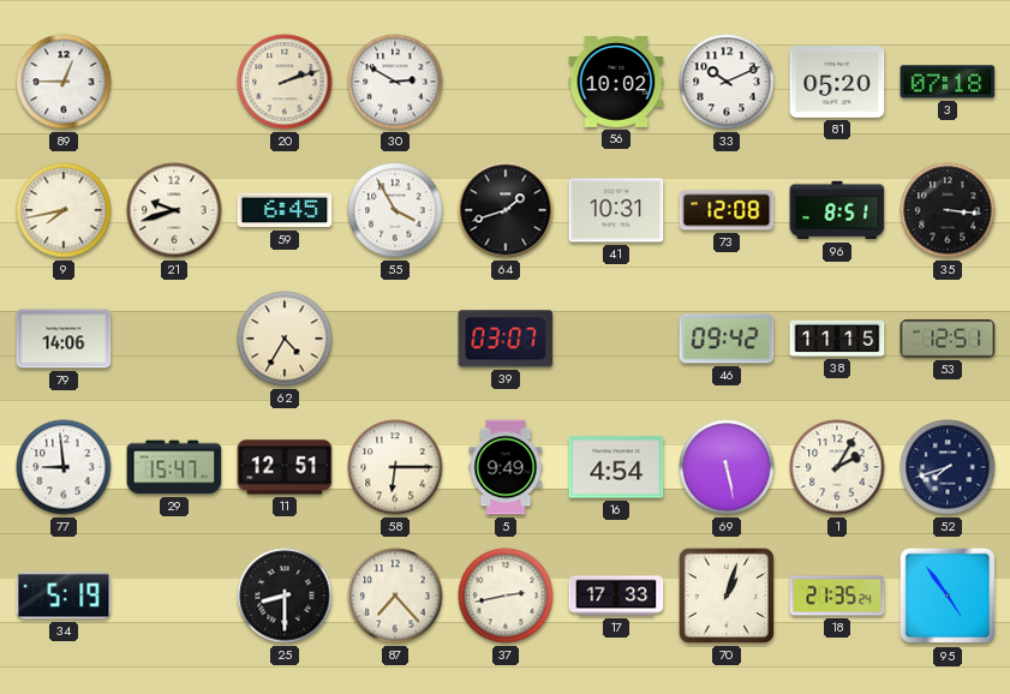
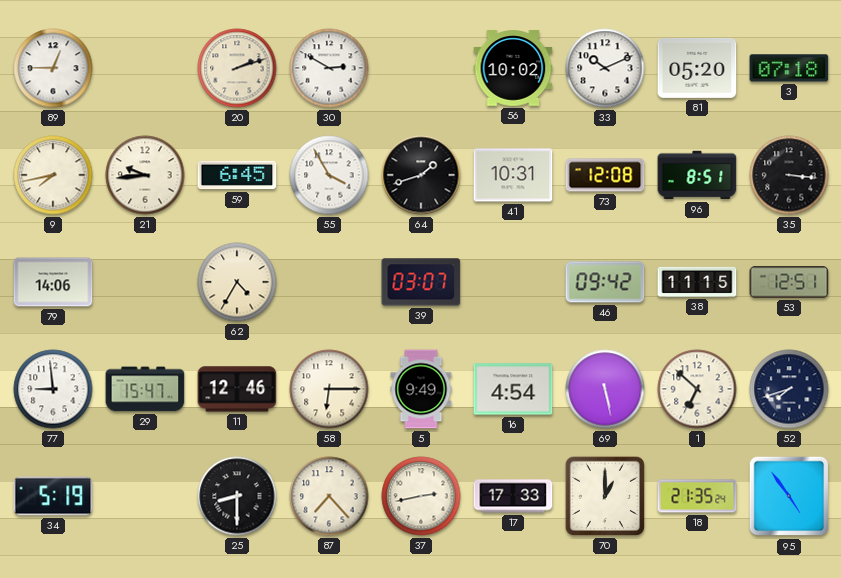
21: 9:42 -> 9:44
11: 12:51 -> 12:46
1: 2:05 -> 6:52
70: 1:03 -> 1:00
